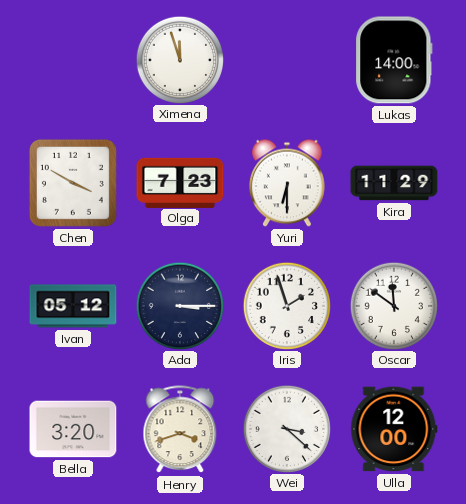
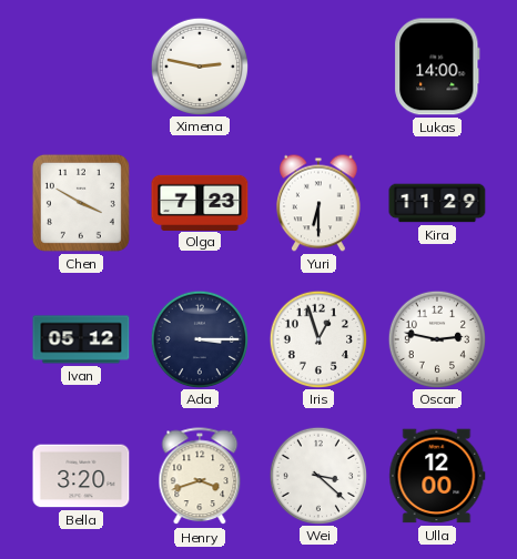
Ximena: 11:57 -> 2:47
Iris: 1:57 -> 12:57
Oscar: 11:51 -> 2:47
